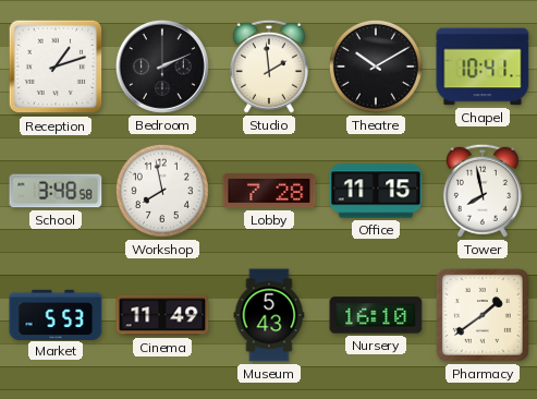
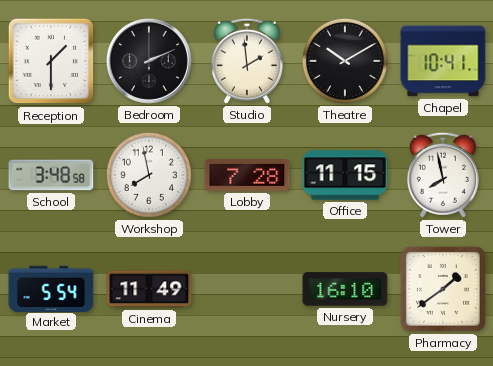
Reception: 1:12 -> 1:30
Market: 5:53 -> 5:54
Museum: 5:43 -> none
